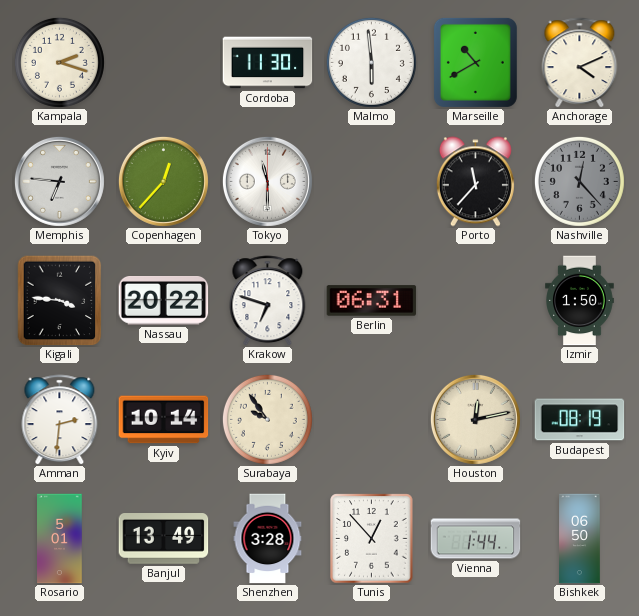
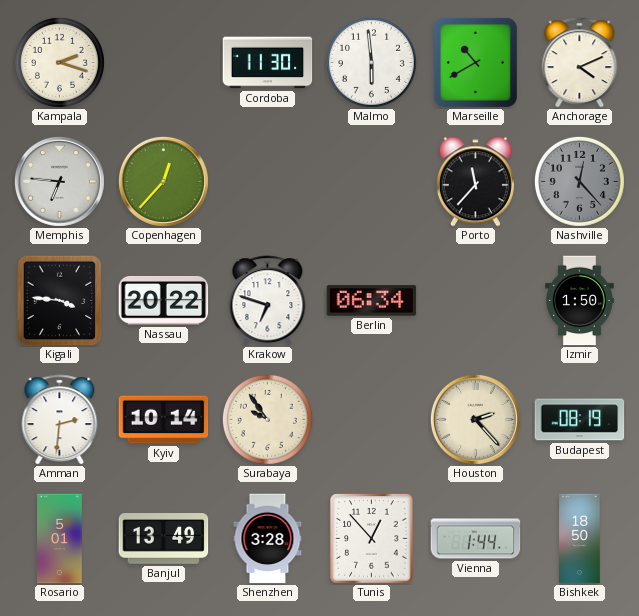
Tokyo: 11:30 -> none
Berlin: 06:31 -> 06:34
Houston: 12:13 -> 2:23
Bishkek: 06:50 -> 18:50
